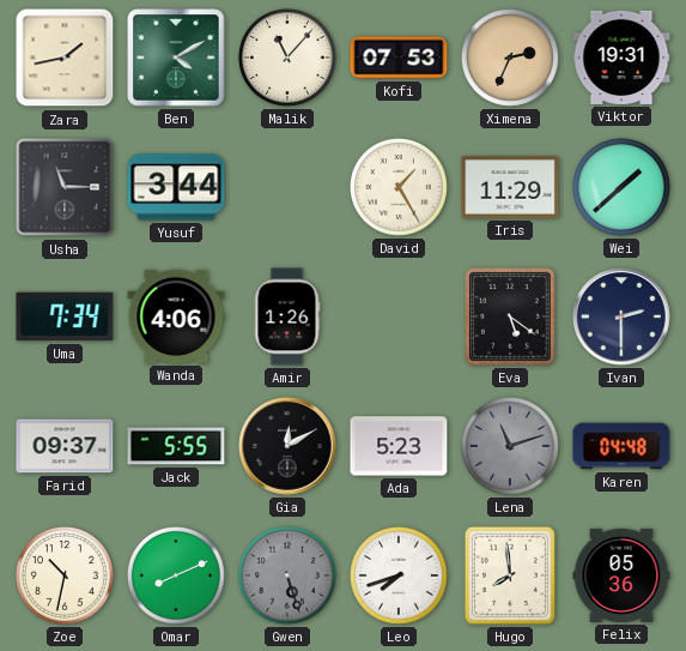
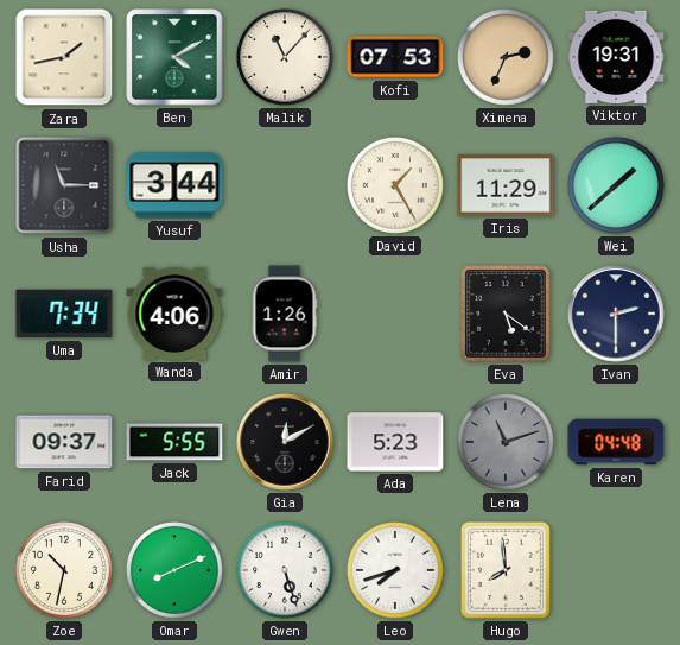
Gwen dial: grey -> white
Felix: 05:36 -> none
